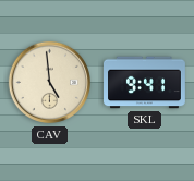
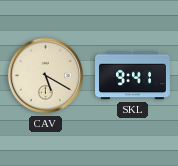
CAV: 4:59 -> 5:20
